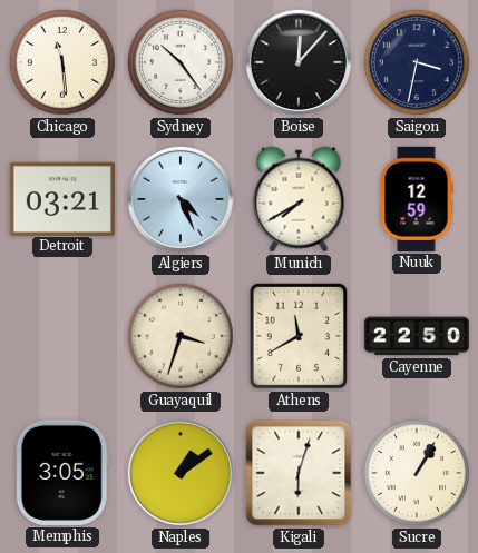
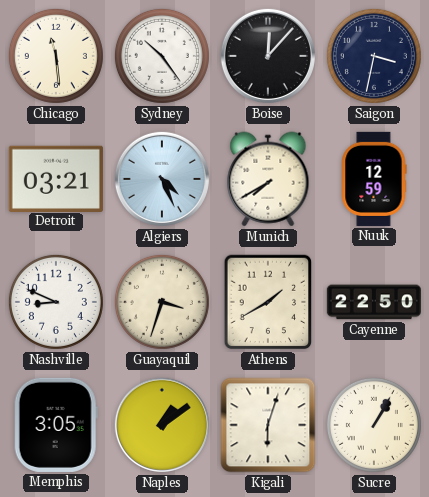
Nashville: none -> 8:49
Athens: 11:40 -> 1:40
